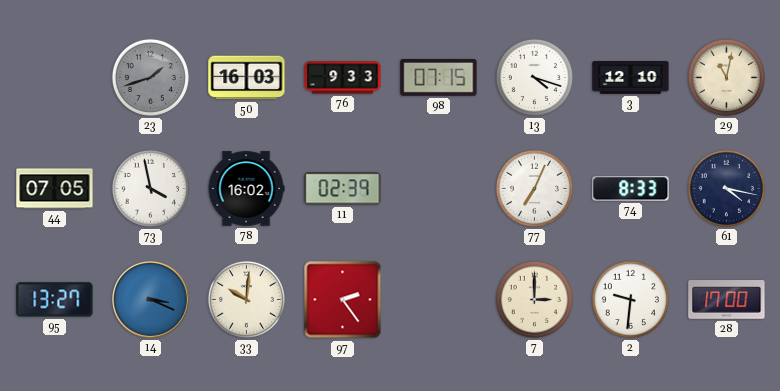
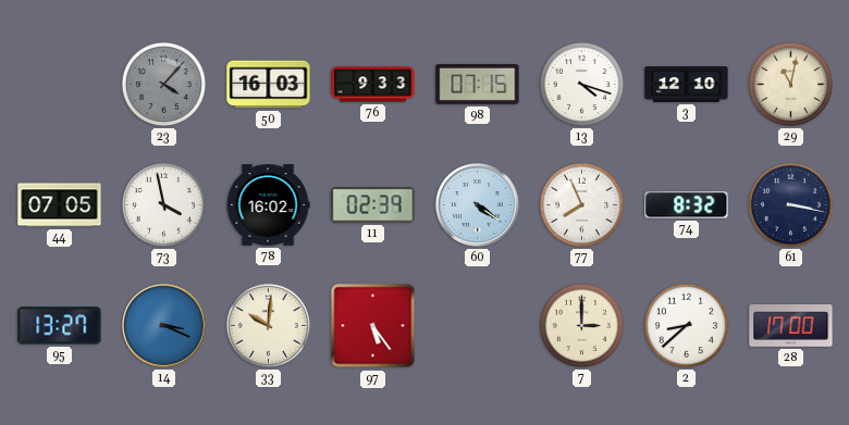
23: 1:42 -> 4:07
60: none -> 4:21
77: 7:04 -> 7:56
74: 8:33 -> 8:32
61: 4:17 -> 3:17
97: 2:24 -> 5:24
2: 9:31 -> 8:38
